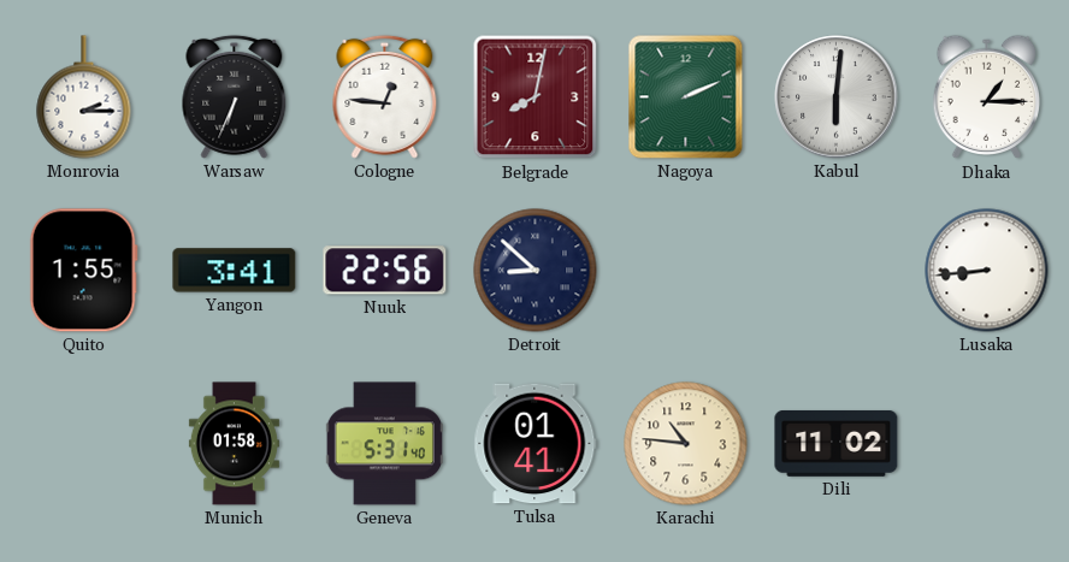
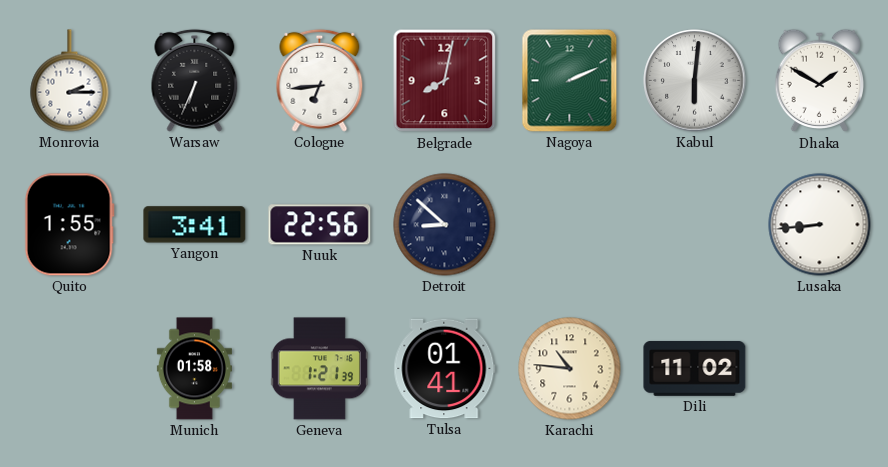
Cologne: 12:46 -> 6:44
Dhaka: 1:15 -> 1:50
Geneva: 5:31 -> 1:21
